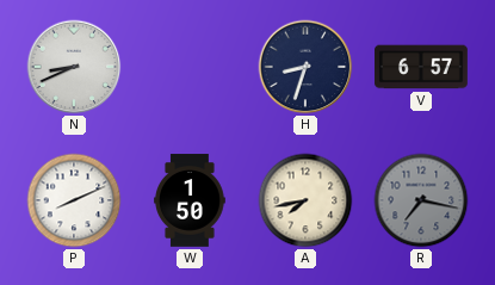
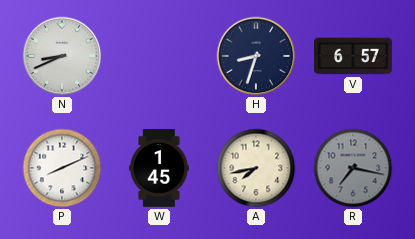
W: 1:50 -> 1:45
